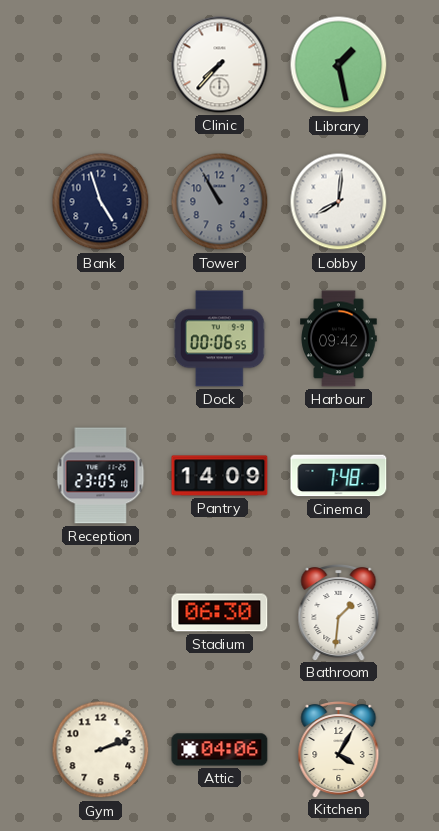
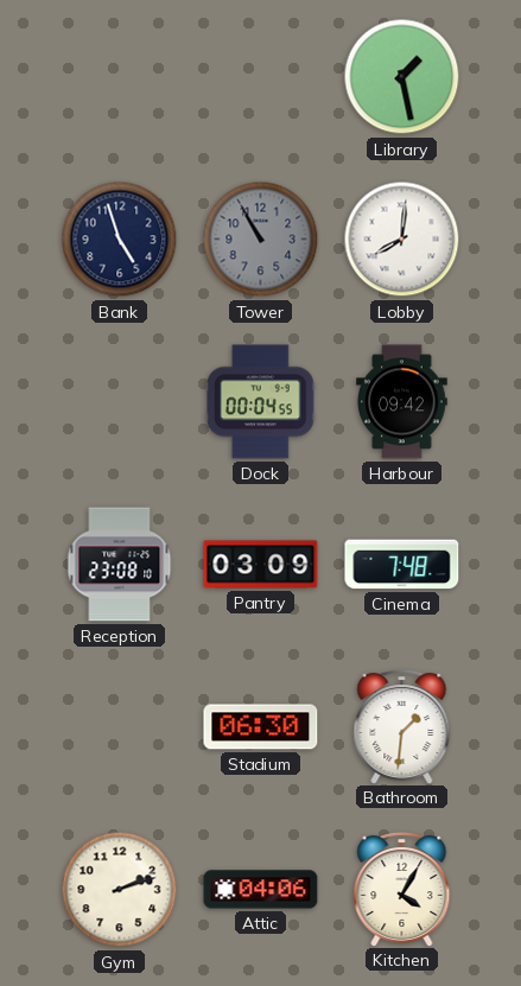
Clinic: 7:37 -> none
Dock: 00:06 -> 00:04
Reception: 23:05 -> 23:08
Pantry: 14:09 -> 03:09
